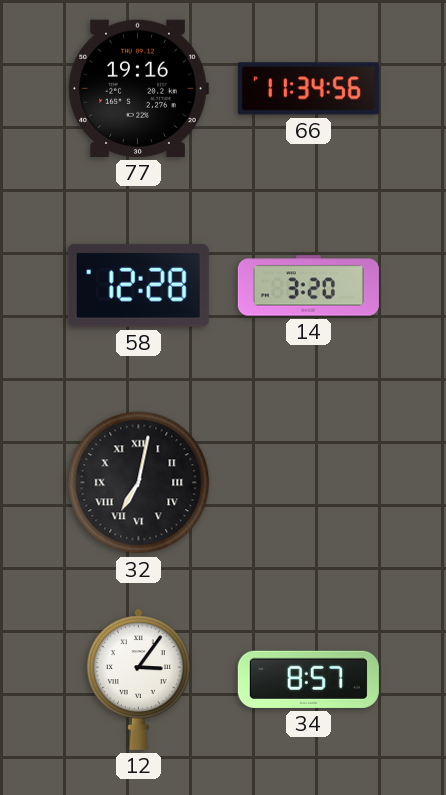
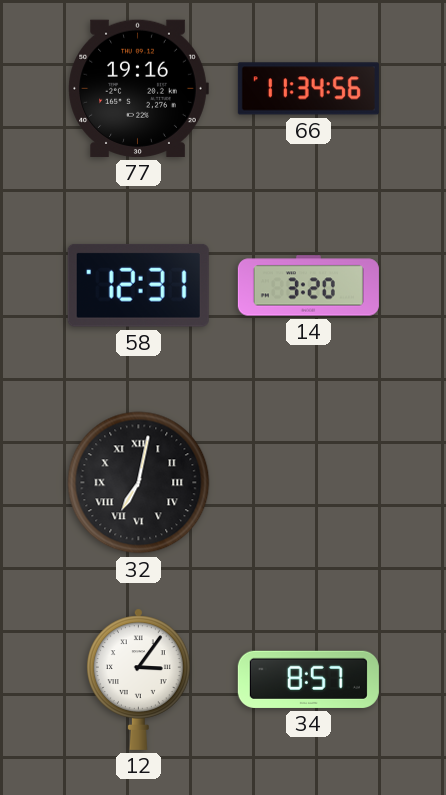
58: 12:28 -> 12:31
